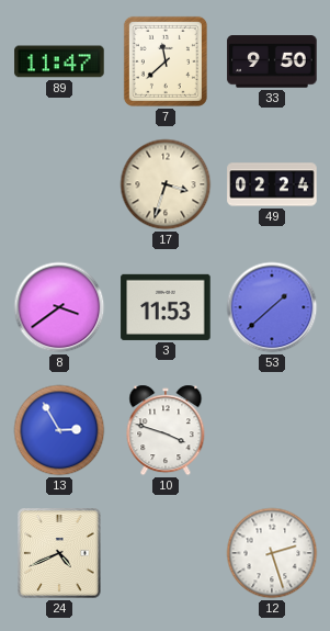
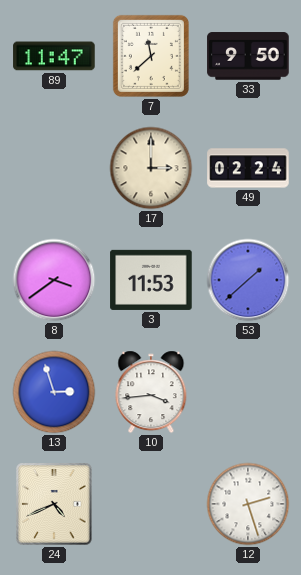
17: 3:33 -> 3:00
13: 2:55 -> 2:57
10: 3:48 -> 3:44
